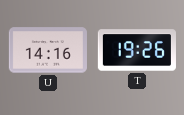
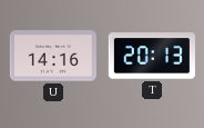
T: 19:26 -> 20:13
